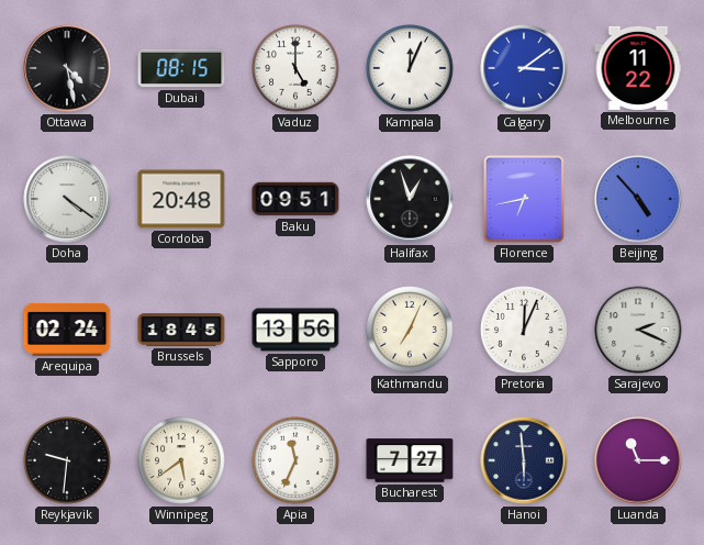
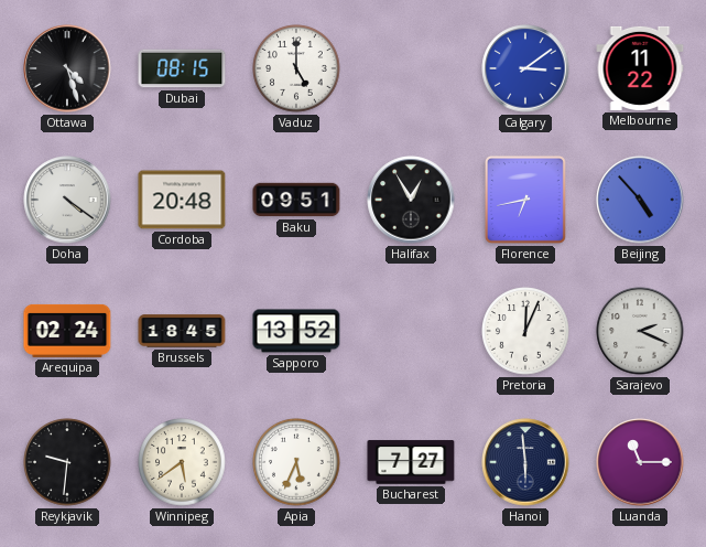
Ottawa: 4:28 -> 4:27
Kampala: 12:04 -> none
Halifax: 12:57 -> 12:55
Sapporo: 13:56 -> 13:52
Kathmandu: 7:04 -> none
Apia: 11:34 -> 5:34
